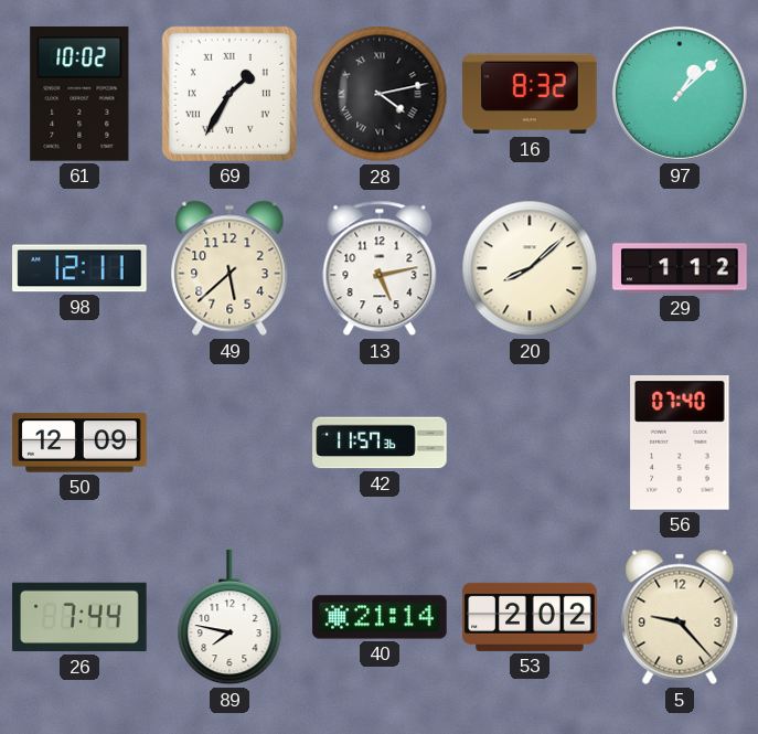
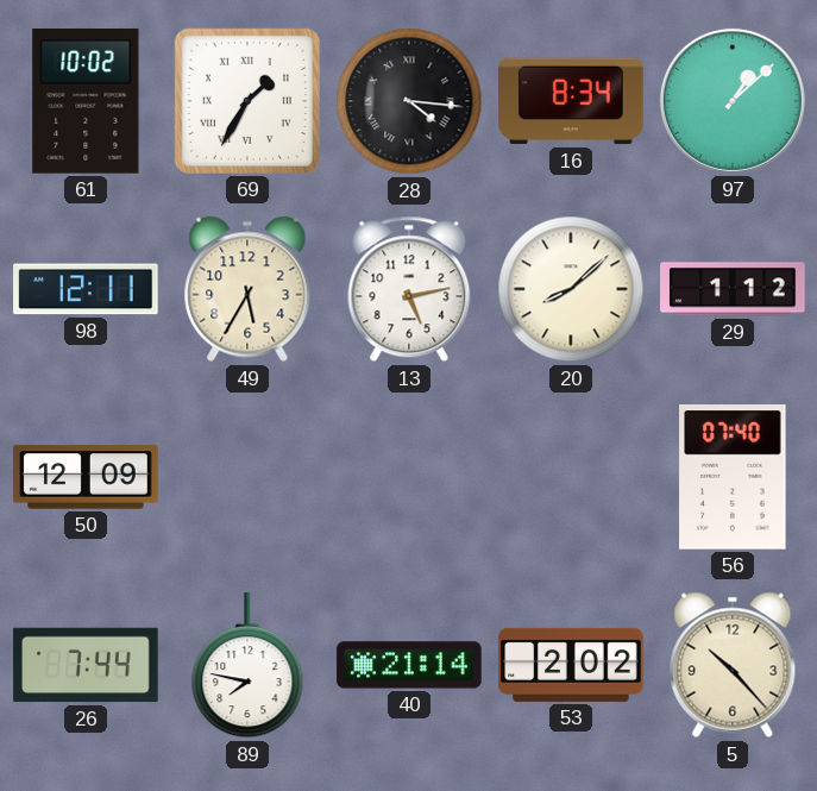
28: 4:13 -> 4:16
16: 8:32 -> 8:34
49: 5:38 -> 5:35
42: 11:57 -> none
5: 9:23 -> 10:23
